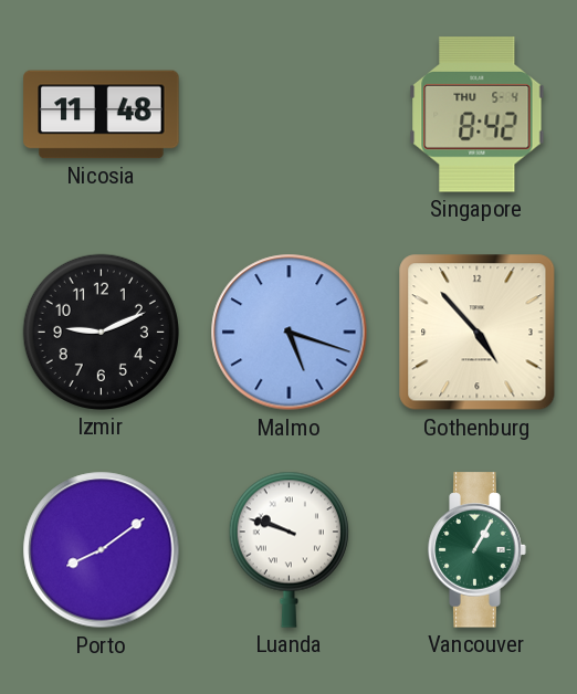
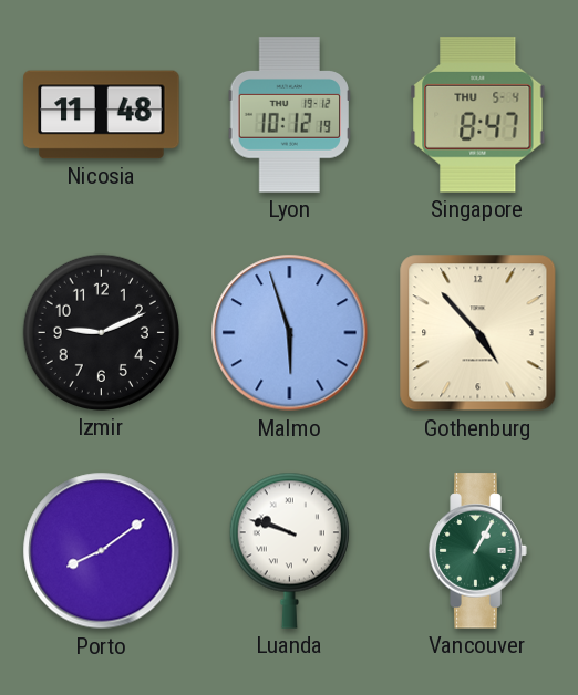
Lyon: none -> 10:12
Singapore: 8:42 -> 8:47
Malmo: 5:18 -> 5:57
